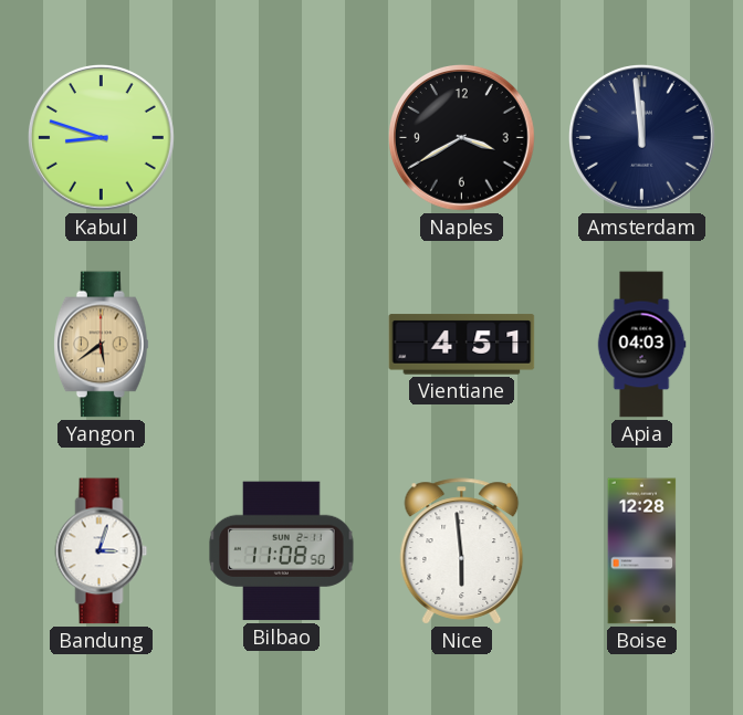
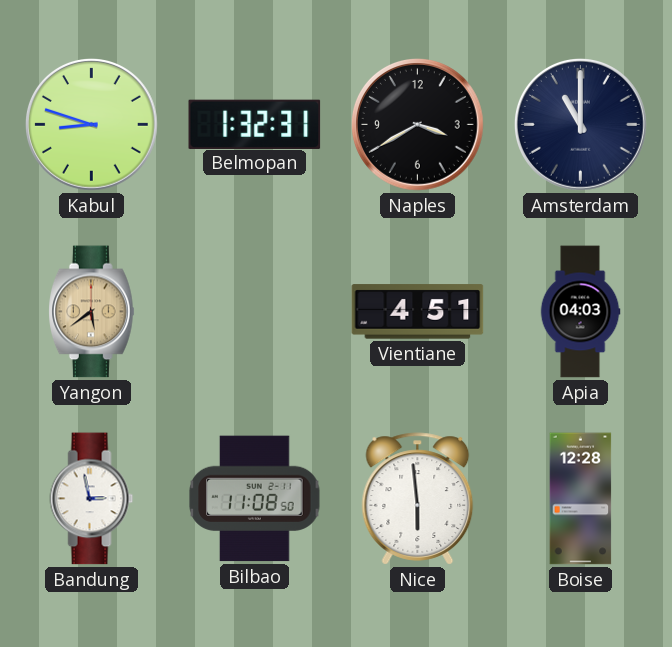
Belmopan: none -> 1:32
Amsterdam: 11:59 -> 11:00
Bandung: 3:03 -> 2:58
